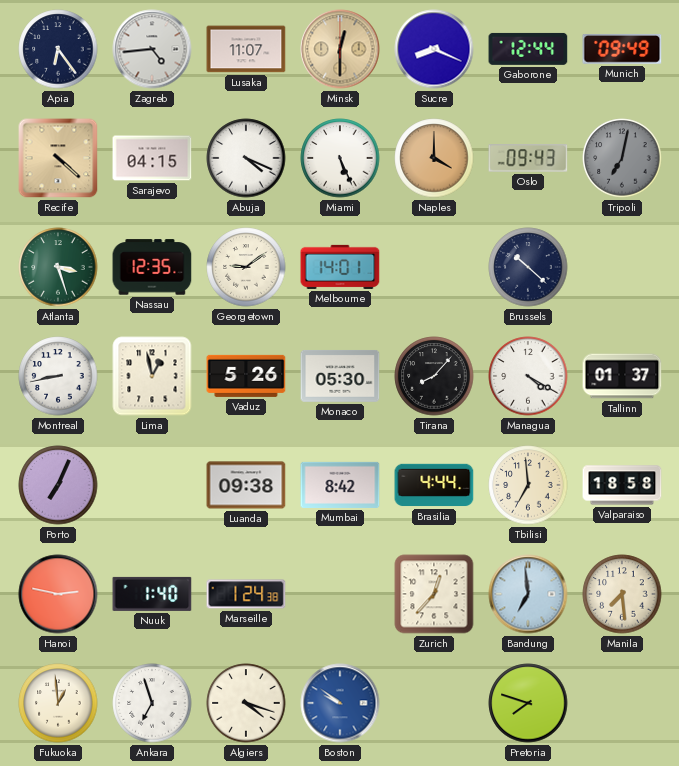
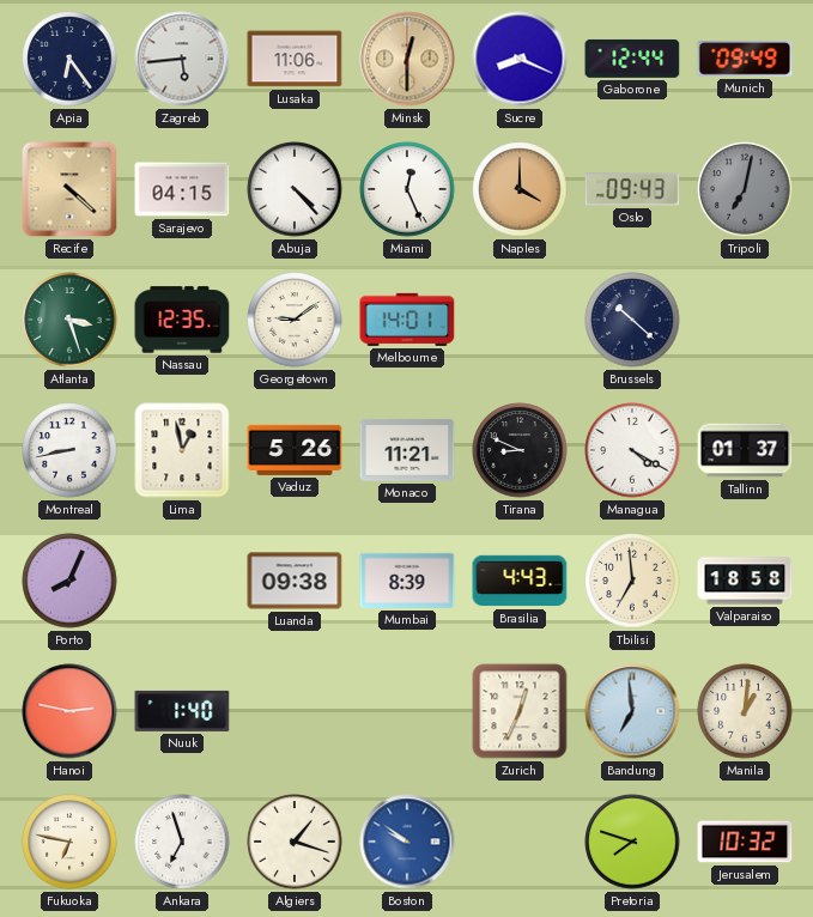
Zagreb: 4:44 -> 5:44
Lusaka: 11:07 -> 11:06
Abuja: 4:19 -> 4:23
Miami: 5:26 -> 12:26
Monaco: 05:30 -> 11:21
Tirana: 8:07 -> 8:49
Porto: 7:04 -> 8:04
Mumbai: 8:42 -> 8:39
Brasilia: 4:44 -> 4:43
Marseille: 1:24 -> none
Zurich: 12:37 -> 12:34
Manila: 7:29 -> 1:01
Fukuoka: 12:59 -> 6:47
Algiers: 4:18 -> 1:18
Jerusalem: none -> 10:32
